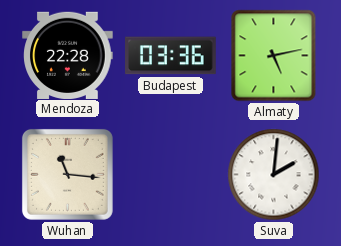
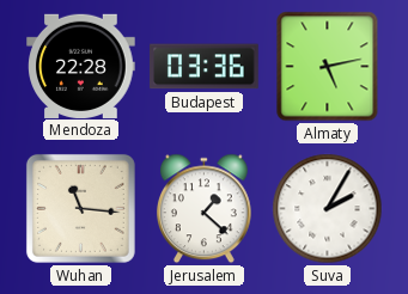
Jerusalem: none -> 1:22
Suva: 2:01 -> 2:05
